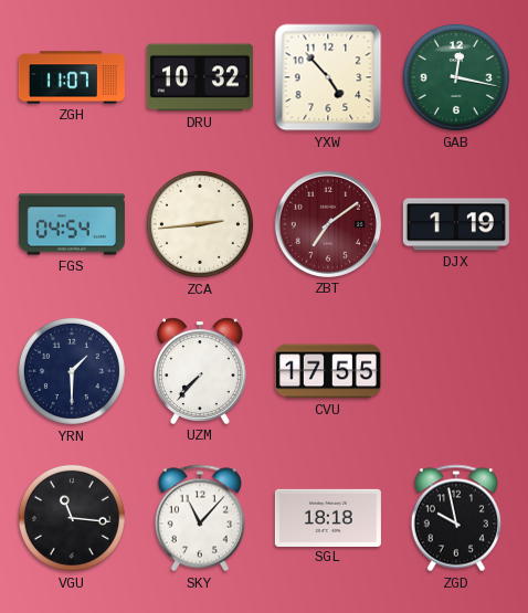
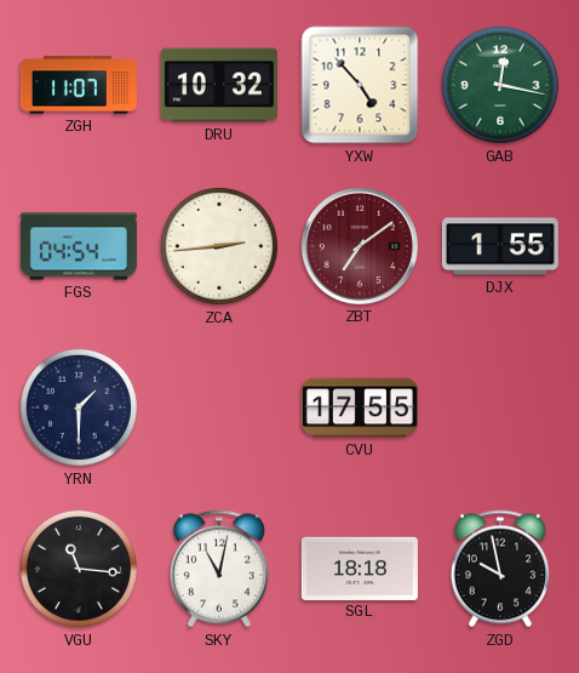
DJX: 1:19 -> 1:55
UZM: 7:37 -> none
SKY: 11:07 -> 11:02
